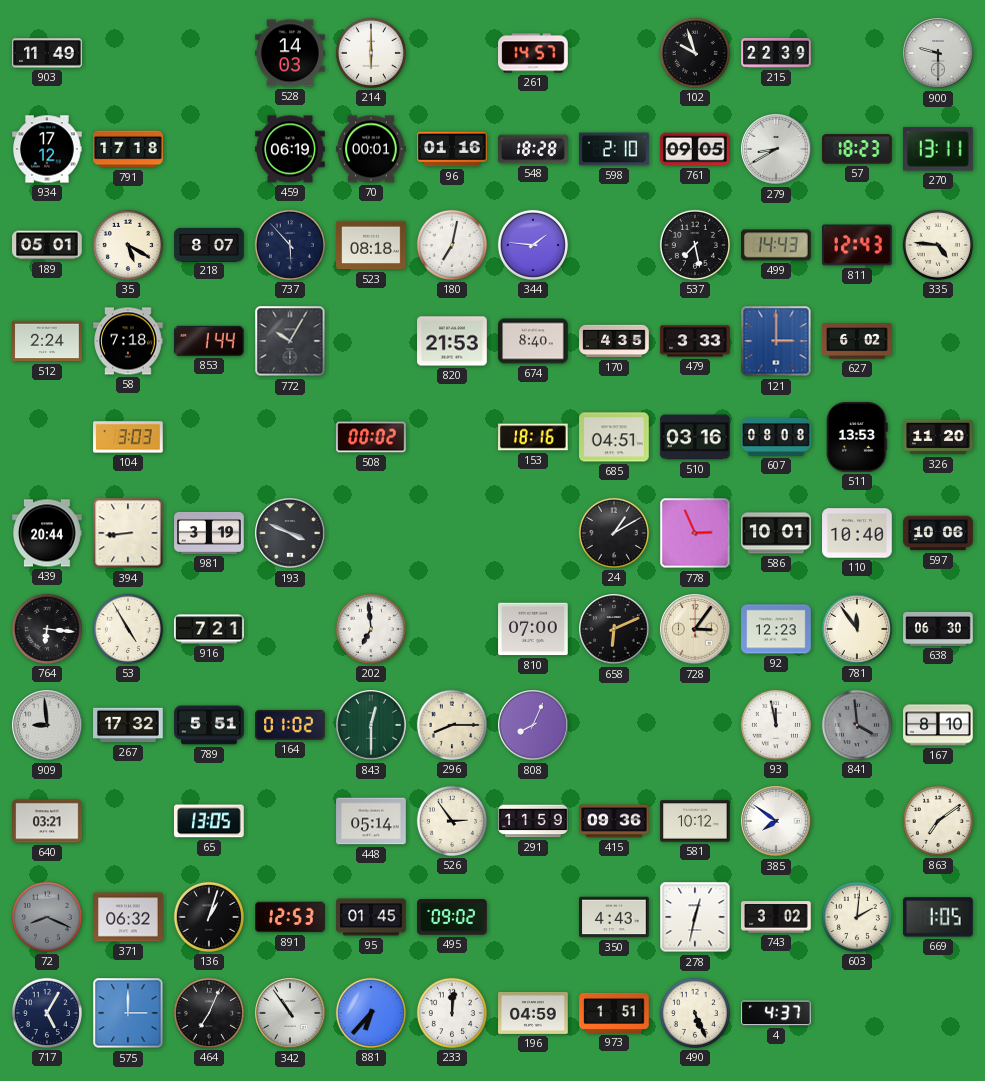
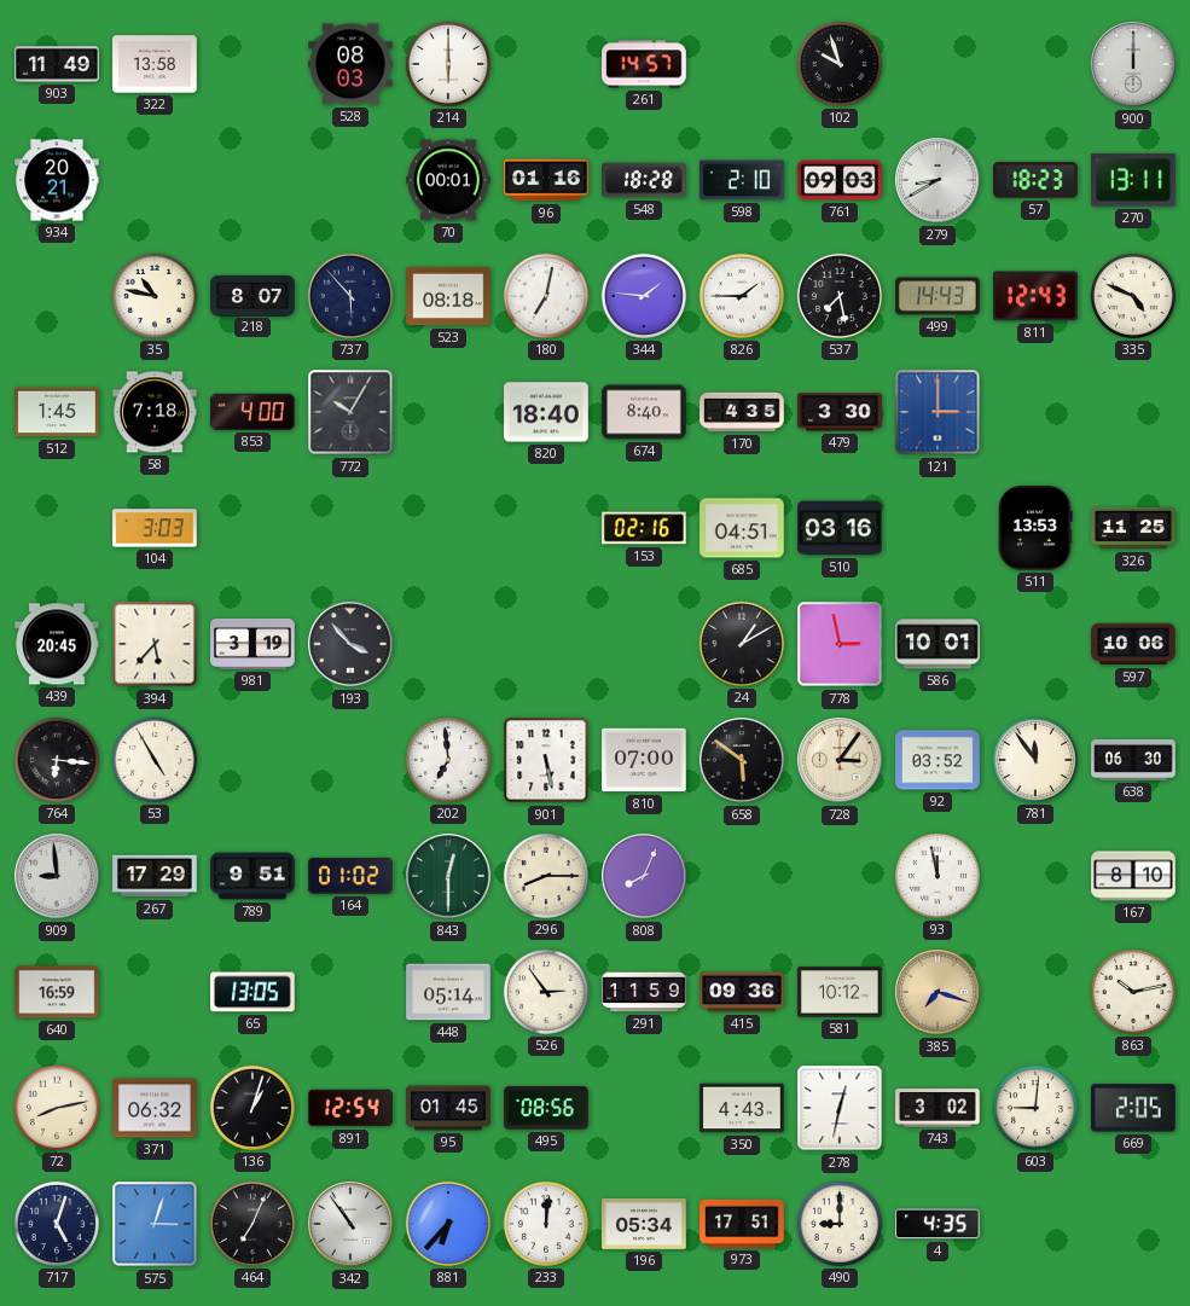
322: none -> 13:58
528: 14:03 -> 08:03
215: 22:39 -> none
900: 9:30 -> 12:00
934: 17:12 -> 20:21
791: 17:18 -> none
459: 06:19 -> none
761: 09:05 -> 09:03
189: 05:01 -> none
35: 5:20 -> 10:47
826: none -> 1:45
335: 4:46 -> 4:49
512: 2:24 -> 1:45
853: 1:44 -> 4:00
820: 21:53 -> 18:40
479: 3:33 -> 3:30
627: 6:02 -> none
508: 00:02 -> none
153: 18:16 -> 02:16
607: 08:08 -> none
326: 11:20 -> 11:25
439: 20:44 -> 20:45
394: 8:44 -> 5:37
193: 3:49 -> 3:53
778: 2:56 -> 2:58
110: 10:40 -> none
916: 7:21 -> none
901: none -> 5:28
658: 6:11 -> 5:51
92: 12:23 -> 03:52
267: 17:32 -> 17:29
789: 5:51 -> 9:51
841: 3:59 -> none
640: 03:21 -> 16:59
385: 7:51 -> 7:18
385 dial: white -> champagne
863: 7:09 -> 10:13
72: 8:19 -> 8:13
72 dial: grey -> cream
891: 12:53 -> 12:54
495: 09:02 -> 08:56
603: 2:01 -> 9:01
669: 1:05 -> 2:05
717: 5:05 -> 5:03
575: 3:00 -> 3:03
196: 04:59 -> 05:34
973: 1:51 -> 17:51
490: 5:26 -> 9:00
4: 4:37 -> 4:35
